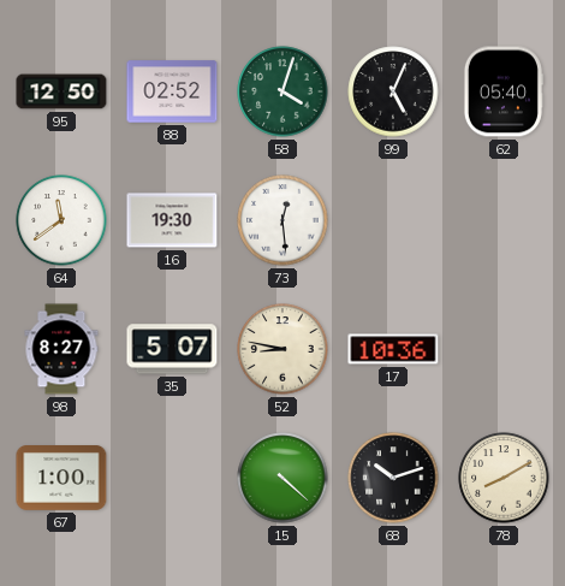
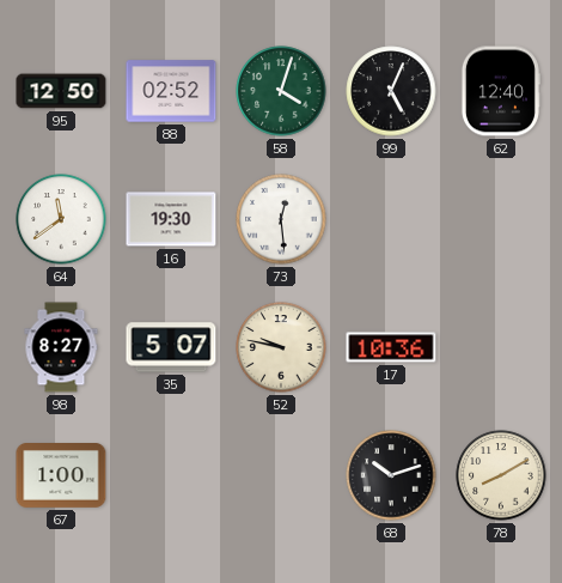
62: 05:40 -> 12:40
52: 8:47 -> 9:47
15: 4:22 -> none
